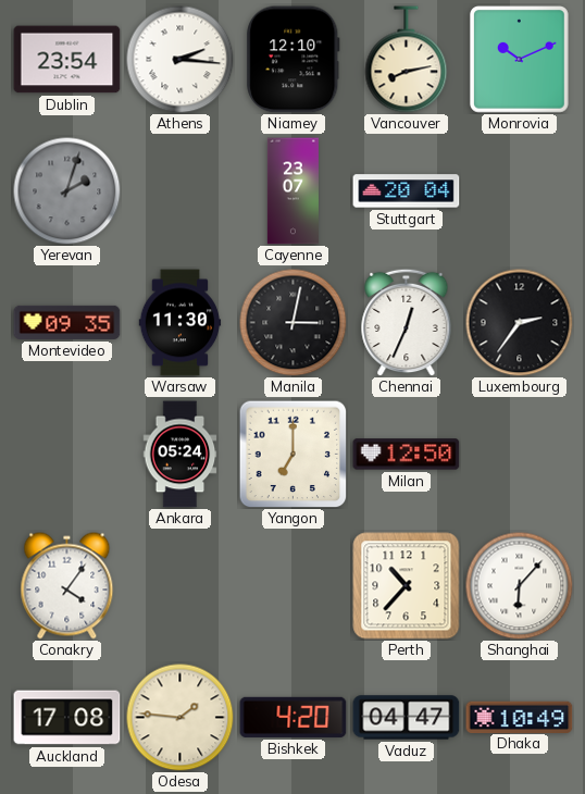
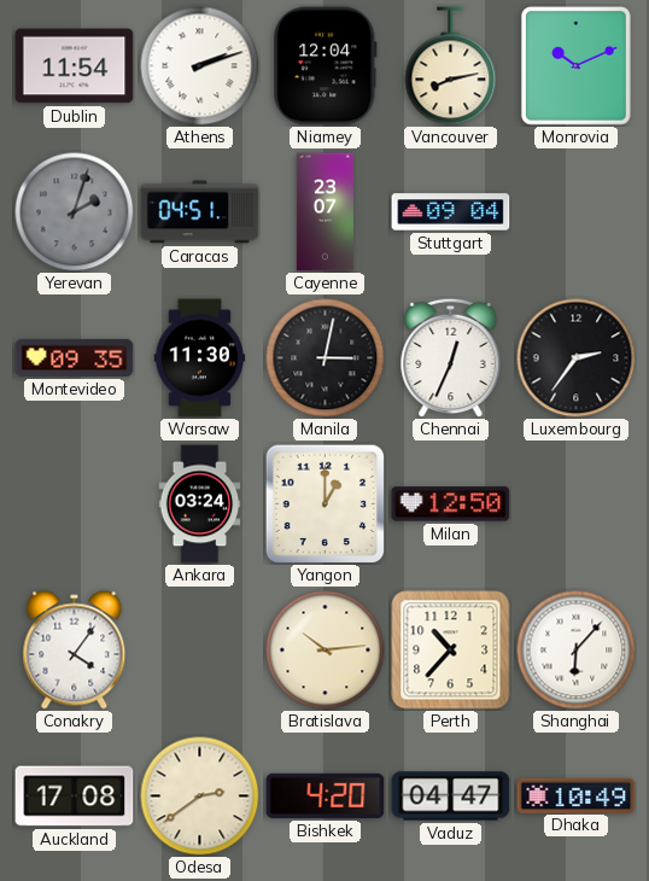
Dublin: 23:54 -> 11:54
Athens: 2:16 -> 2:12
Niamey: 12:10 -> 12:04
Caracas: none -> 04:51
Stuttgart: 20:04 -> 09:04
Ankara: 05:24 -> 03:24
Yangon: 7:00 -> 1:00
Bratislava: none -> 10:14
Odesa: 1:46 -> 2:39
